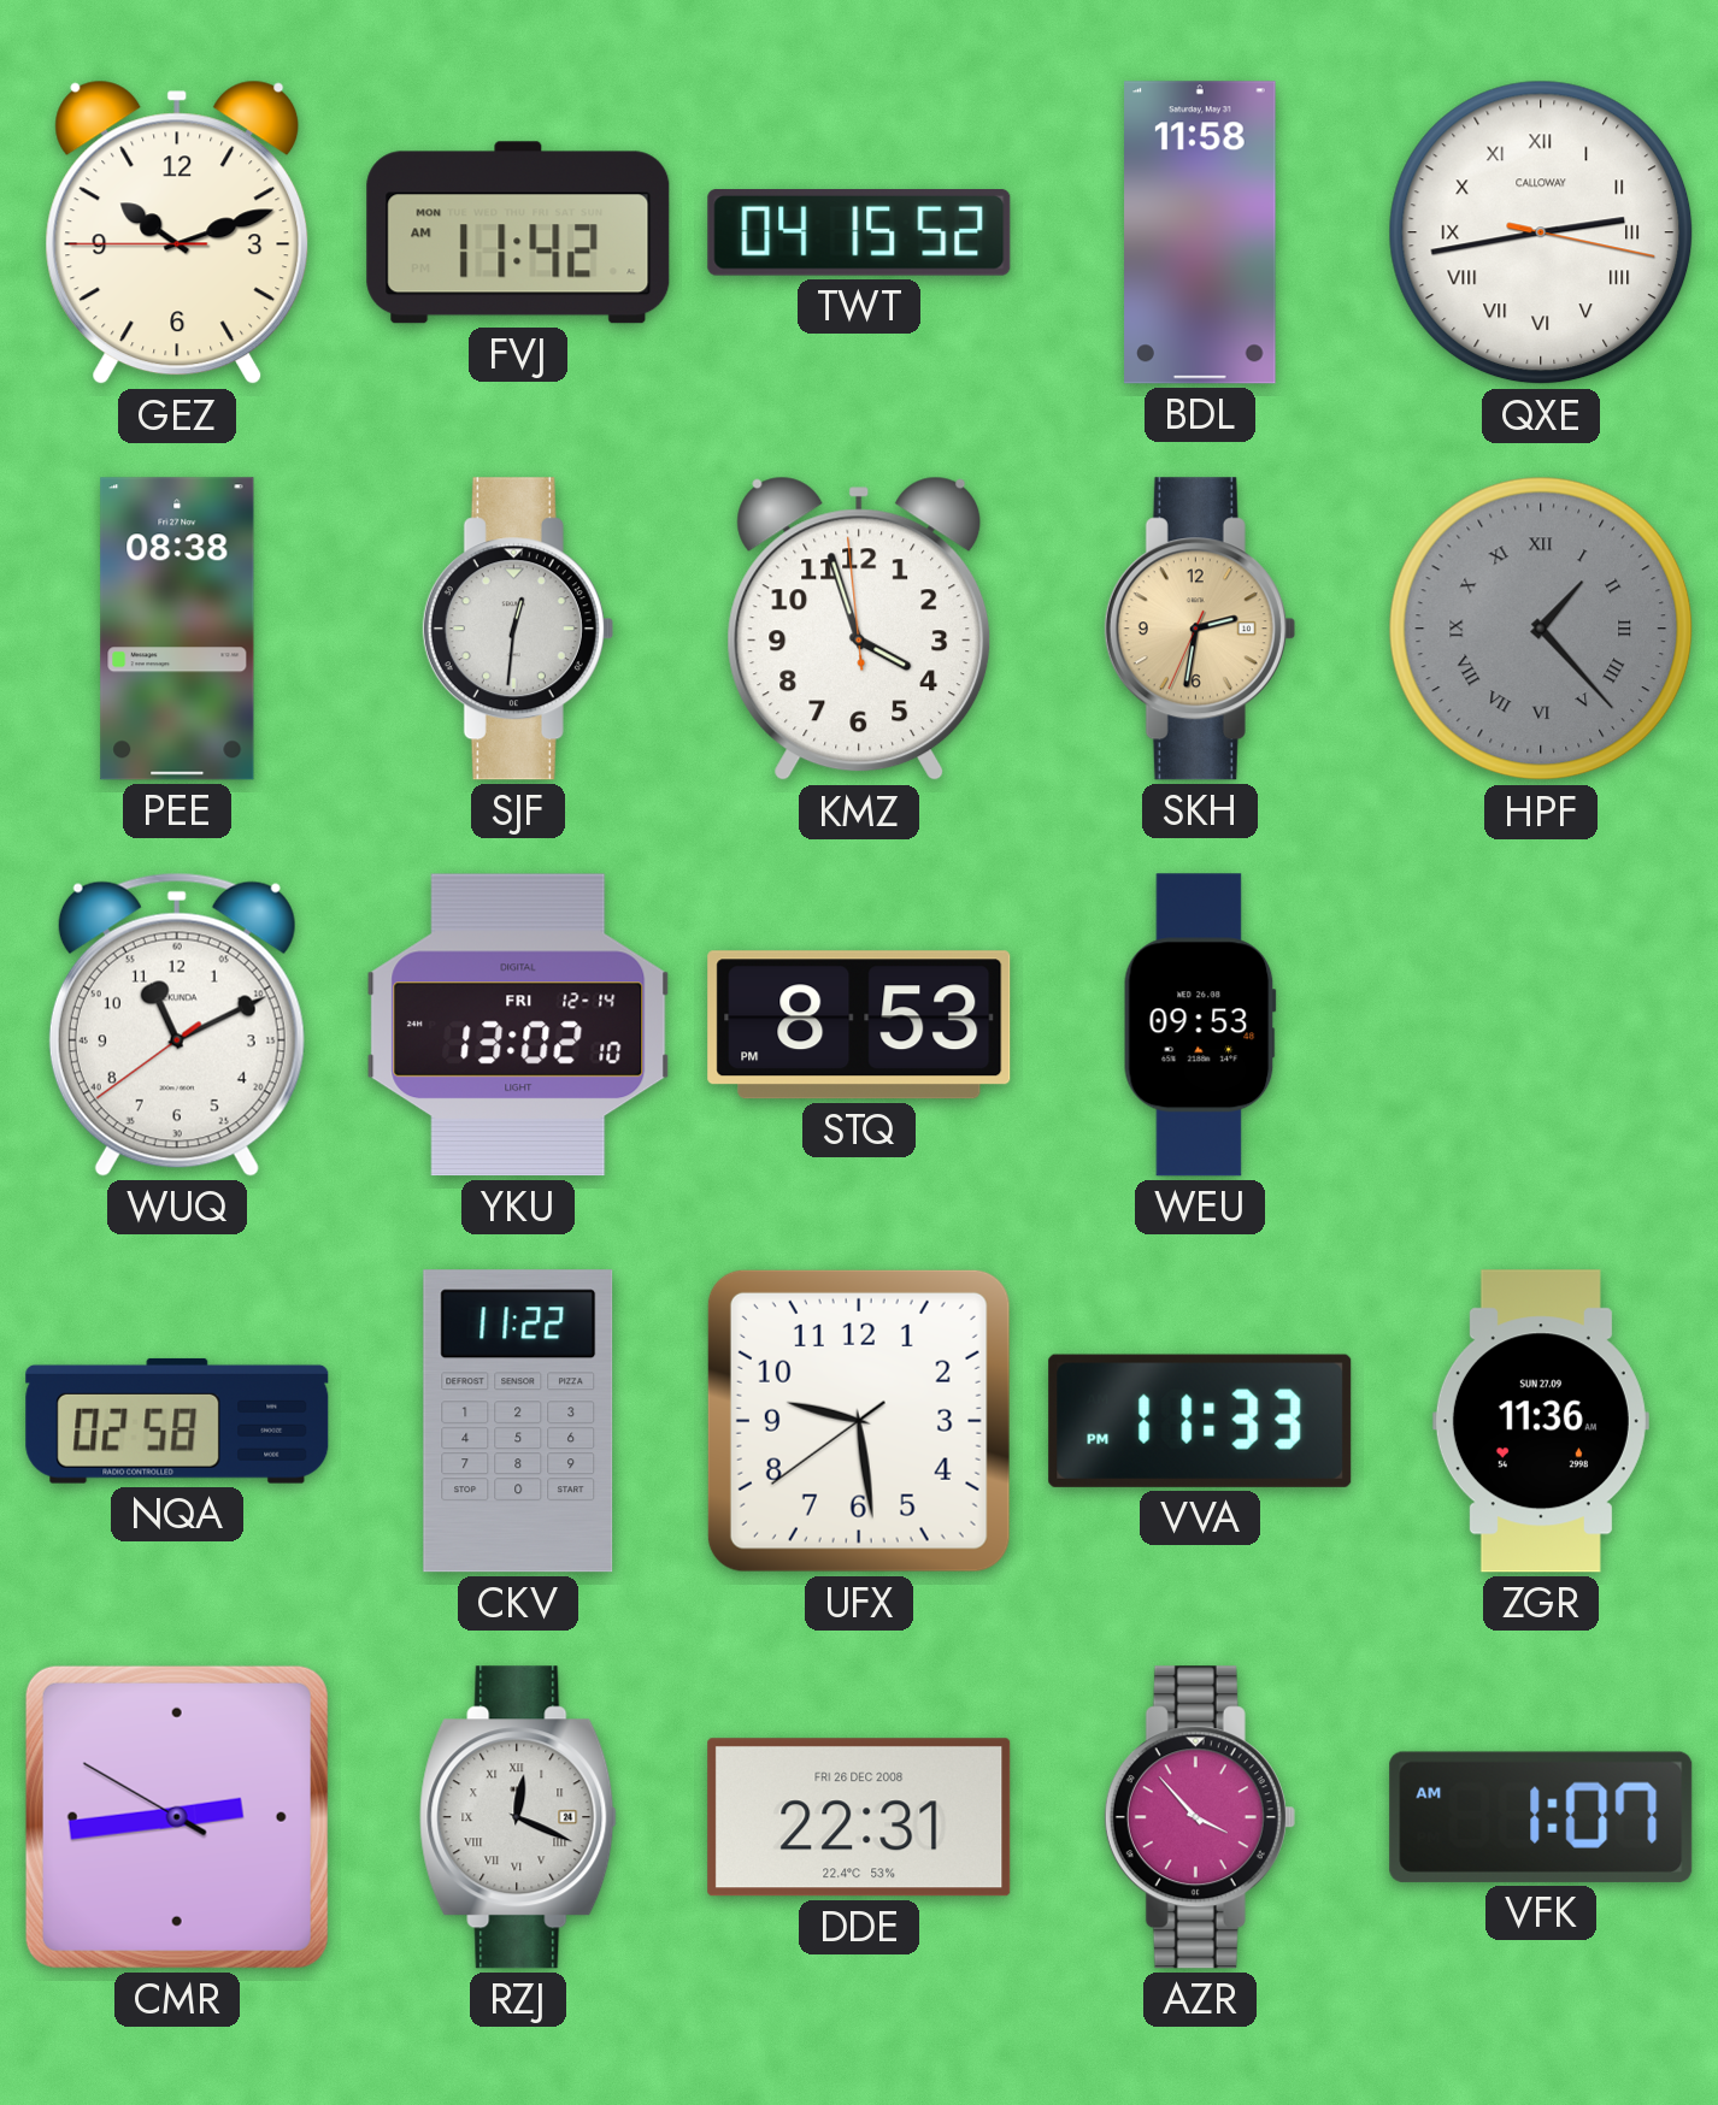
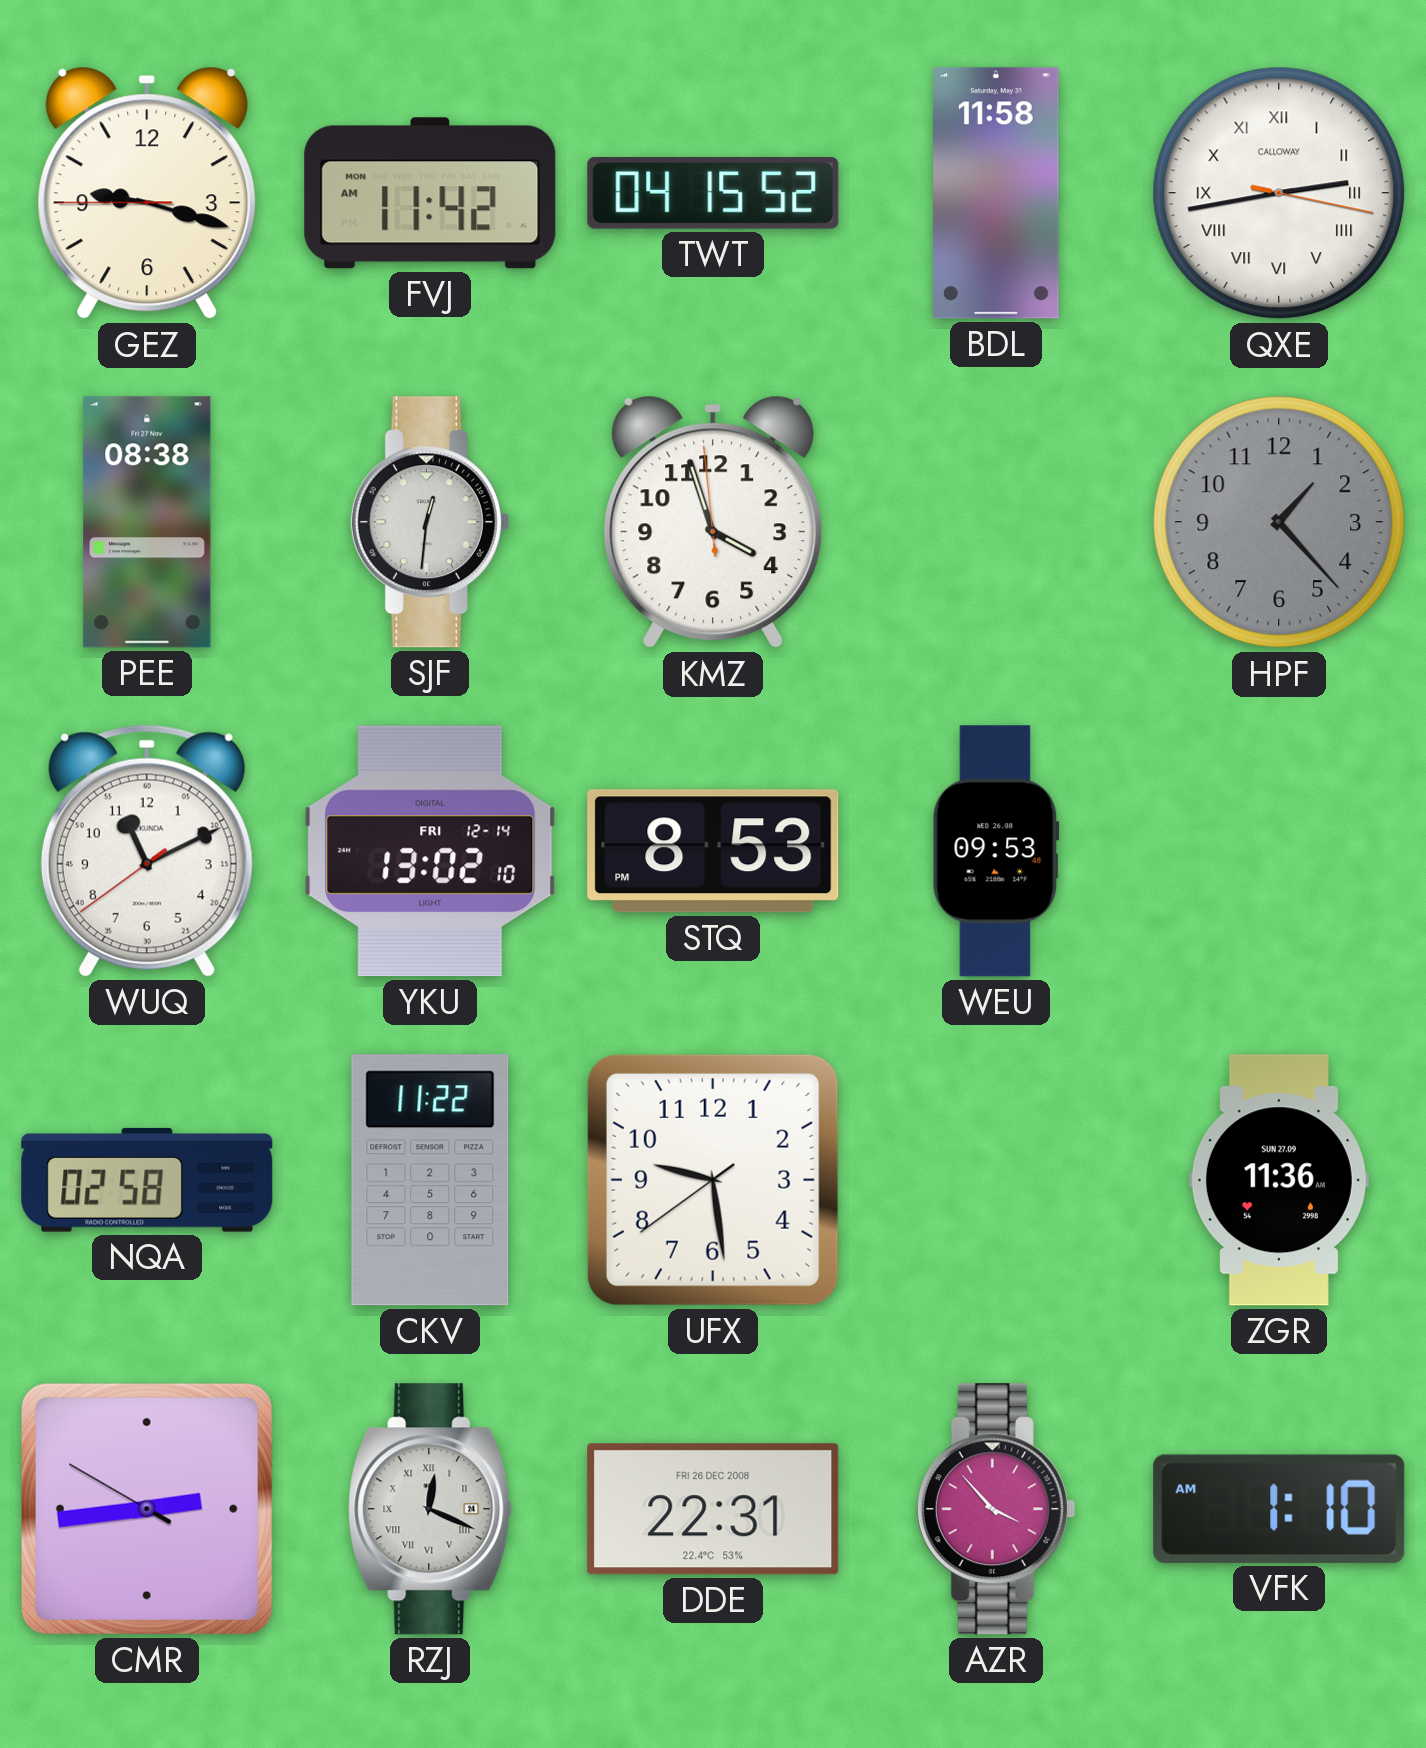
GEZ: 10:11 -> 9:17
SKH: 2:31 -> none
HPF numerals: Roman -> Arabic
VVA: 11:33 -> none
VFK: 1:07 -> 1:10
